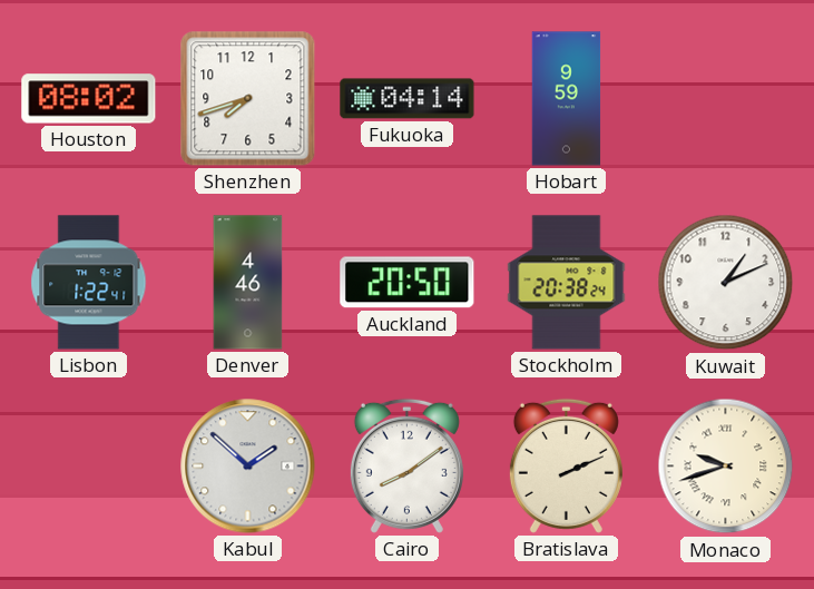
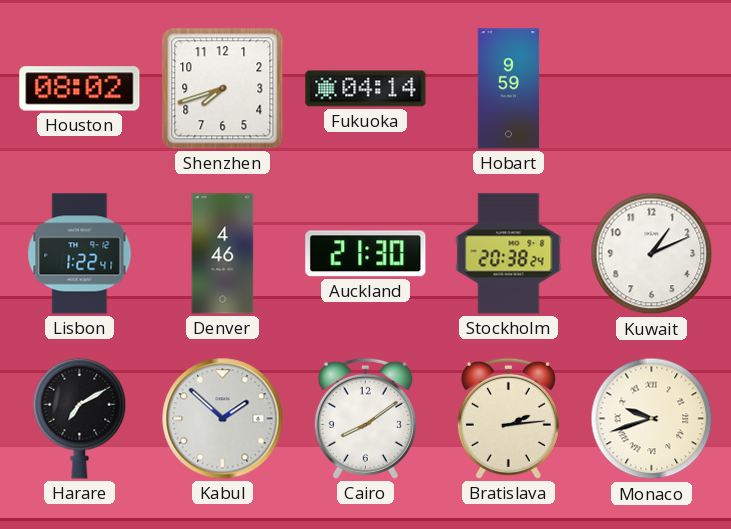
Auckland: 20:50 -> 21:30
Harare: none -> 7:10
Bratislava: 2:11 -> 2:14
